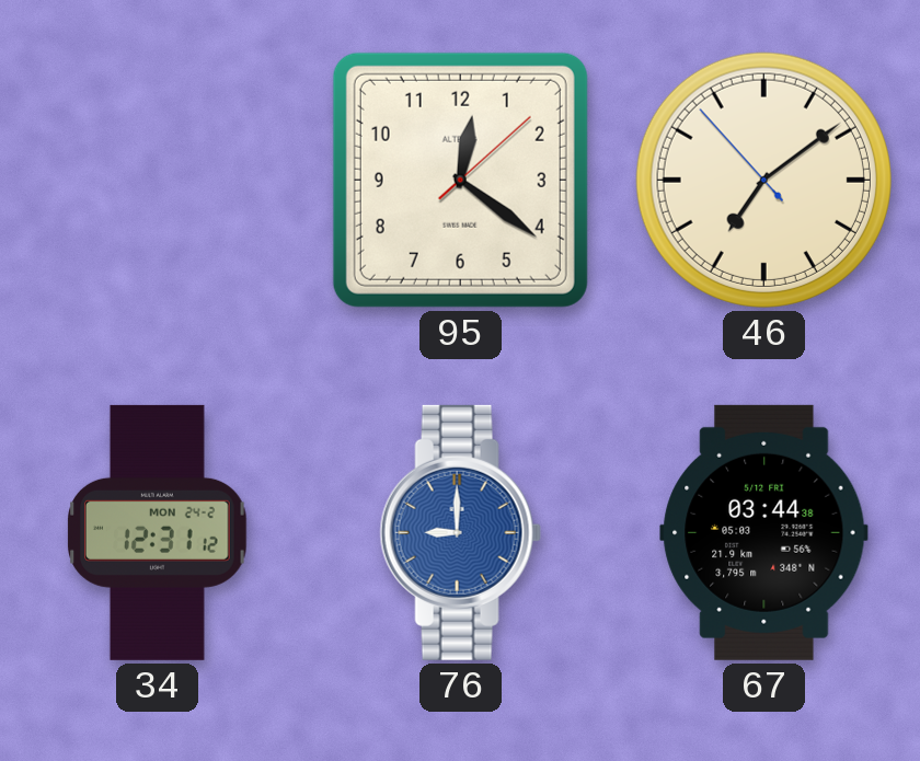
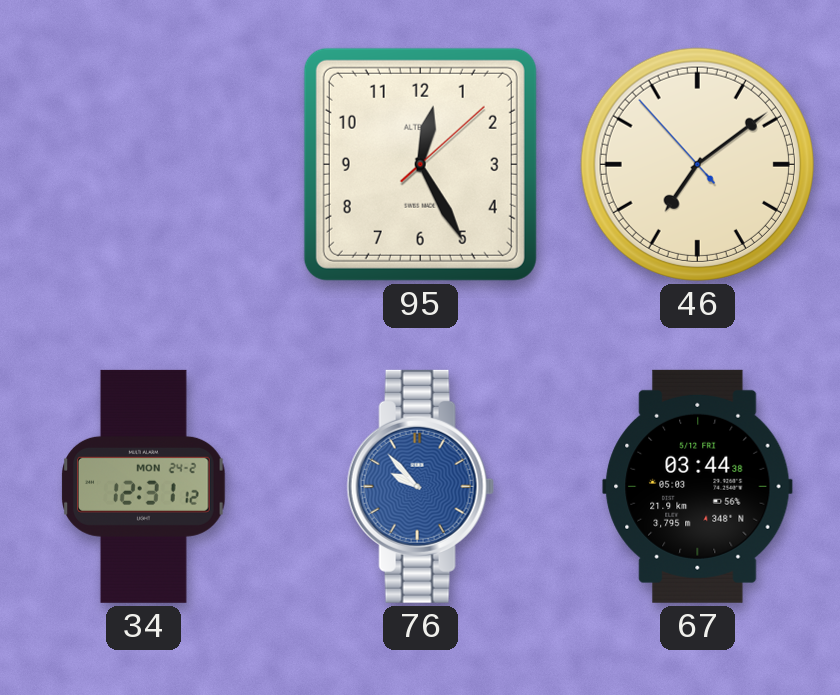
95: 12:21 -> 12:25
76: 9:00 -> 9:53
